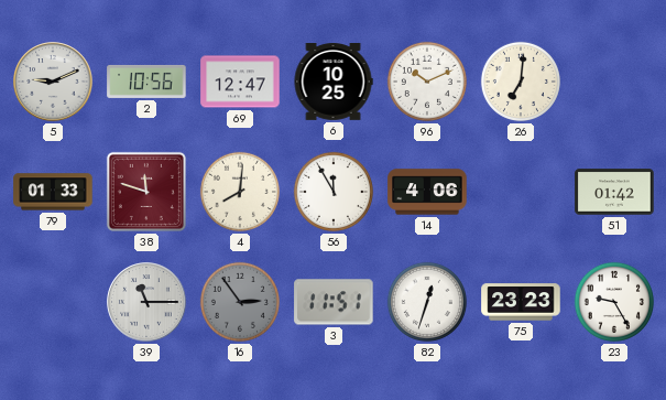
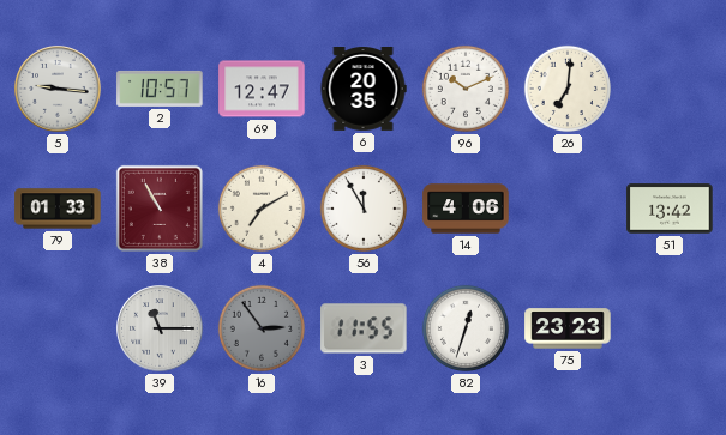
5: 9:11 -> 9:16
2: 10:56 -> 10:57
6: 10:25 -> 20:35
38: 11:48 -> 10:55
4: 8:01 -> 7:10
51: 01:42 -> 13:42
3: 11:51 -> 11:55
23: 9:25 -> none
